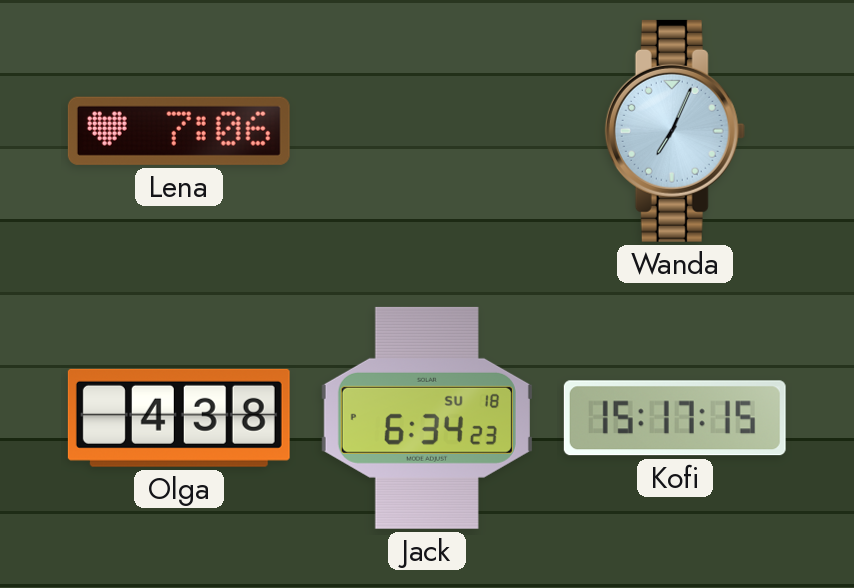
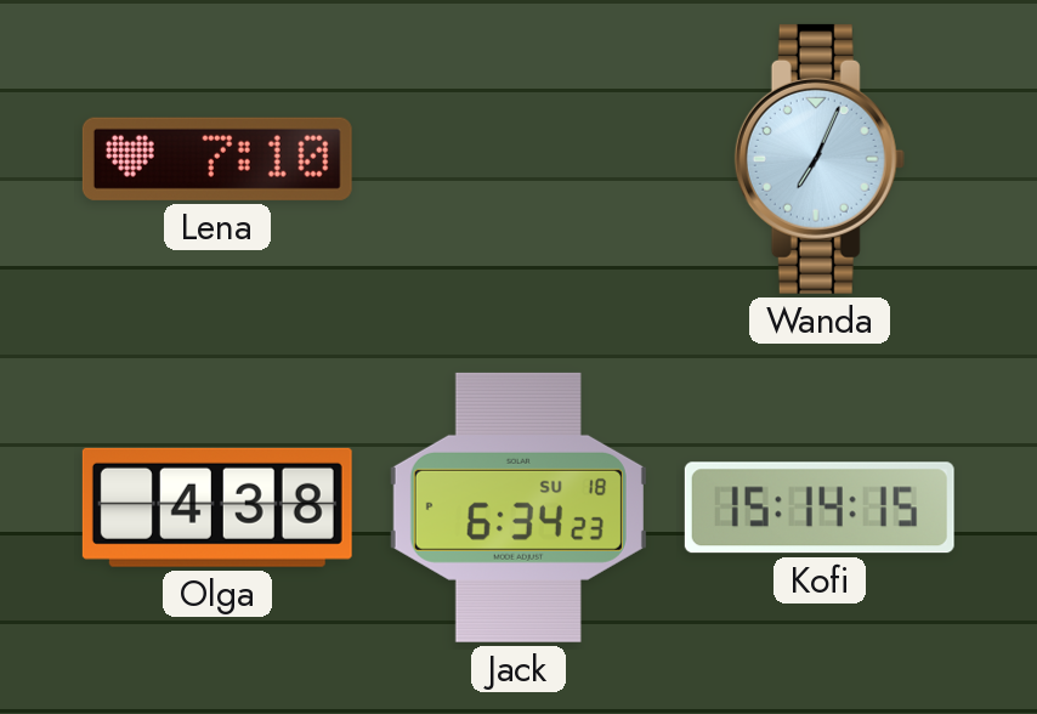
Lena: 7:06 -> 7:10
Kofi: 15:17 -> 15:14
